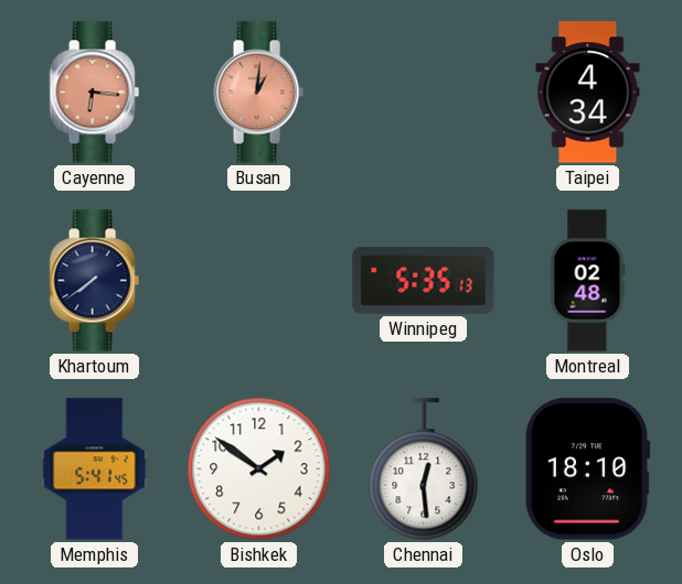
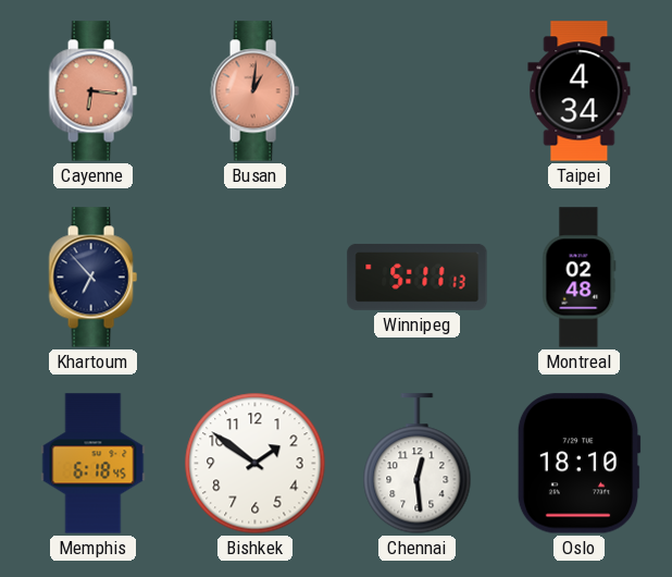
Khartoum: 7:39 -> 6:53
Winnipeg: 5:35 -> 5:11
Memphis: 5:41 -> 6:18
